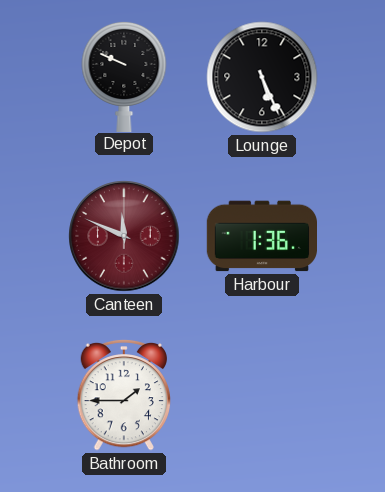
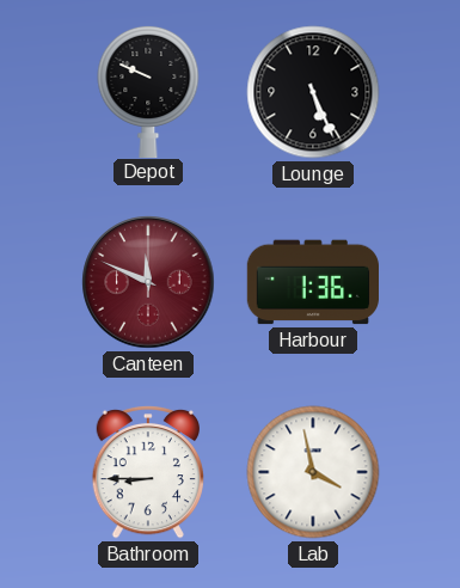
Bathroom: 1:45 -> 8:45
Lab: none -> 3:58
